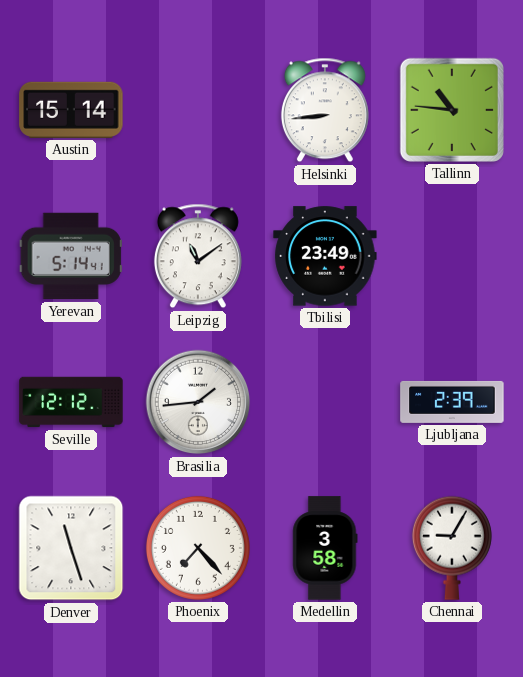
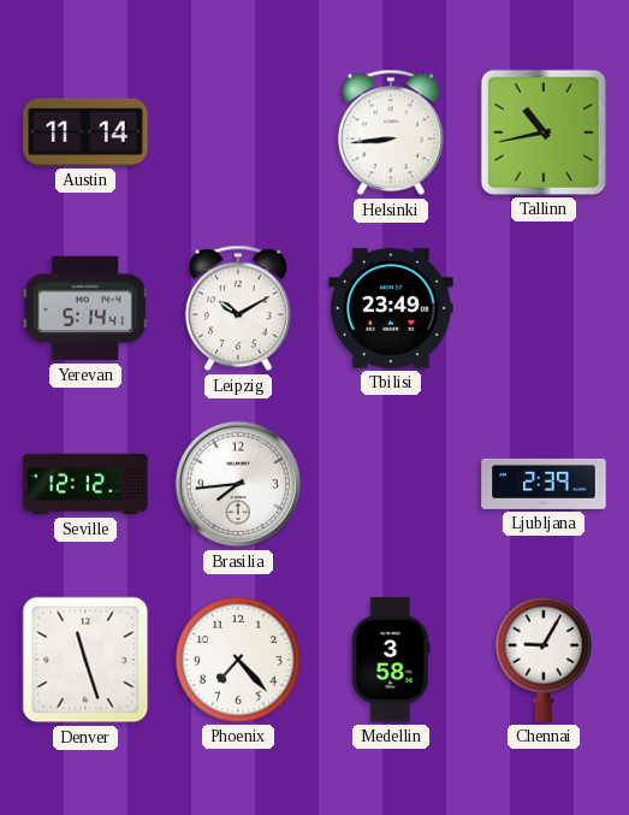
Austin: 15:14 -> 11:14
Tallinn: 10:46 -> 10:43
Leipzig: 11:09 -> 10:10
Brasilia: 1:44 -> 7:44
